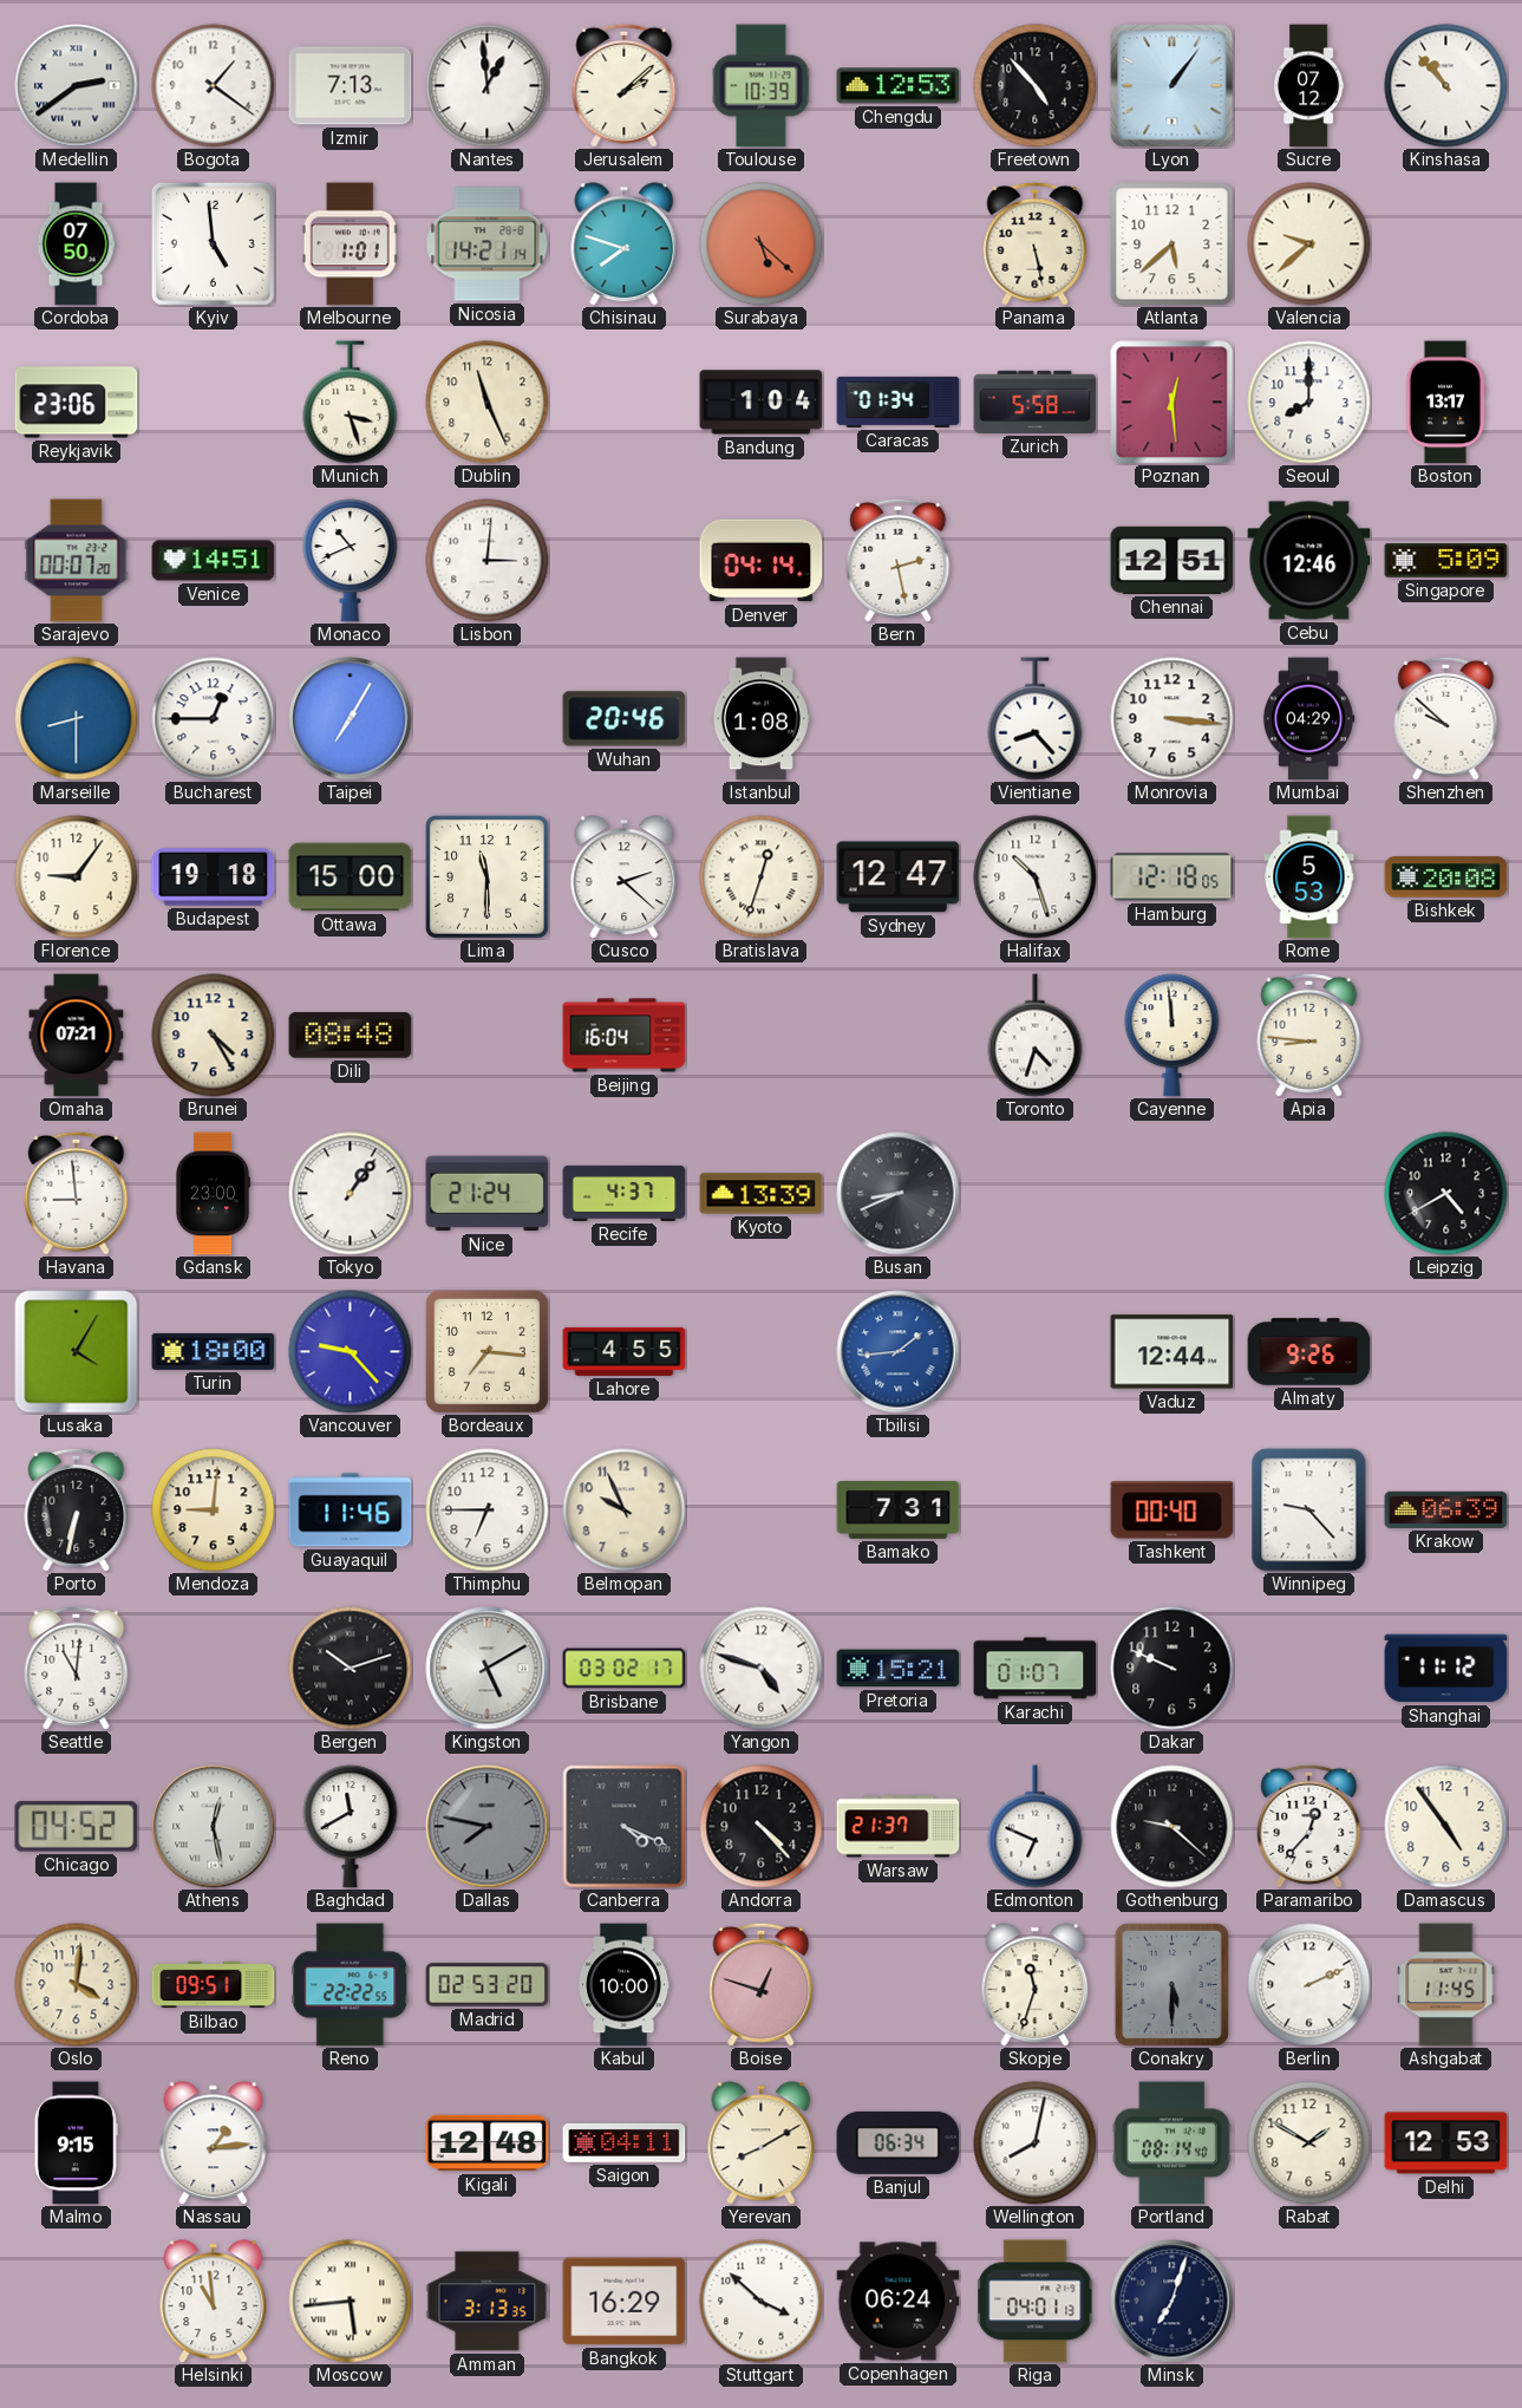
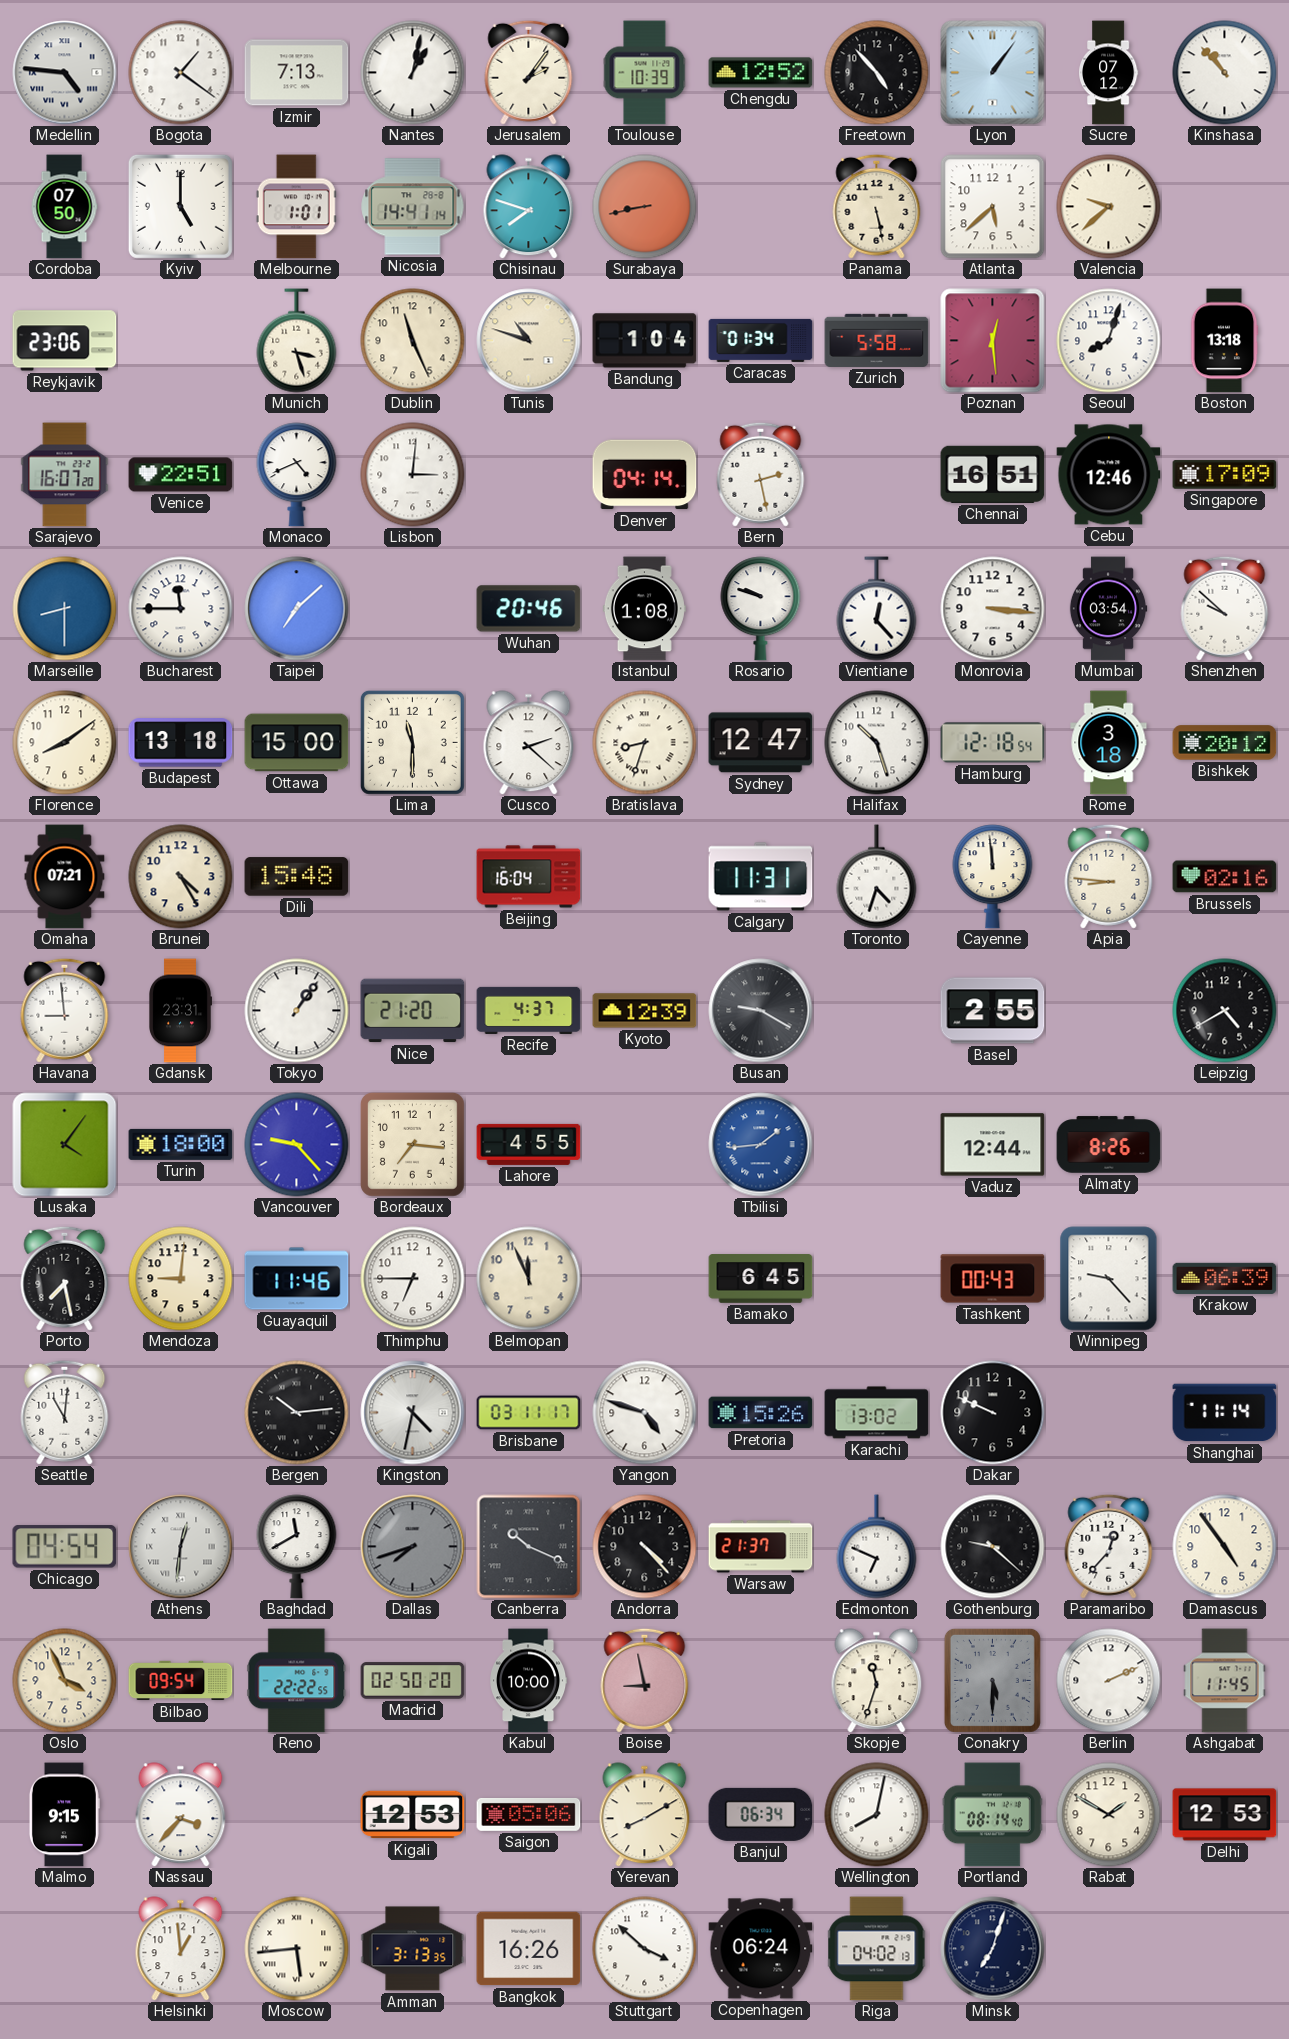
Medellin: 2:39 -> 4:46
Nantes: 12:59 -> 1:02
Jerusalem: 2:08 -> 2:06
Chengdu: 12:53 -> 12:52
Kyiv: 4:59 -> 5:00
Nicosia: 14:21 -> 14:41
Surabaya: 5:22 -> 8:43
Tunis: none -> 10:48
Seoul: 8:00 -> 8:03
Boston: 13:17 -> 13:18
Sarajevo: 00:07 -> 16:07
Venice: 14:51 -> 22:51
Monaco: 10:41 -> 4:41
Chennai: 12:51 -> 16:51
Singapore: 5:09 -> 17:09
Bucharest: 12:45 -> 11:45
Taipei: 7:05 -> 7:08
Rosario: none -> 9:48
Vientiane: 8:23 -> 12:23
Mumbai: 04:29 -> 03:54
Florence: 9:06 -> 8:09
Budapest: 19:18 -> 13:18
Bratislava: 12:33 -> 8:33
Hamburg: 12:18:05 -> 12:18:54
Rome: 5:53 -> 3:18
Bishkek: 20:08 -> 20:12
Dili: 08:48 -> 15:48
Calgary: none -> 11:31
Brussels: none -> 02:16
Gdansk: 23:00 -> 23:31
Nice: 21:24 -> 21:20
Kyoto: 13:39 -> 12:39
Busan: 8:41 -> 9:20
Basel: none -> 2:55
Lusaka: 4:05 -> 4:06
Almaty: 9:26 -> 8:26
Porto: 6:32 -> 7:28
Belmopan: 9:56 -> 11:56
Bamako: 7:31 -> 6:45
Tashkent: 00:40 -> 00:43
Bergen: 10:12 -> 10:14
Kingston: 5:10 -> 4:32
Brisbane: 03:02 -> 03:11
Pretoria: 15:21 -> 15:26
Karachi: 01:07 -> 13:02
Shanghai: 11:12 -> 11:14
Chicago: 04:52 -> 04:54
Athens: 12:28 -> 12:31
Dallas: 7:47 -> 7:42
Canberra: 4:19 -> 10:19
Oslo: 4:01 -> 3:56
Bilbao: 09:51 -> 09:54
Madrid: 02:53 -> 02:50
Boise: 12:48 -> 8:58
Nassau: 1:14 -> 3:37
Kigali: 12:48 -> 12:53
Saigon: 04:11 -> 05:06
Helsinki: 10:59 -> 12:59
Bangkok: 16:29 -> 16:26
Riga: 04:01 -> 04:02
